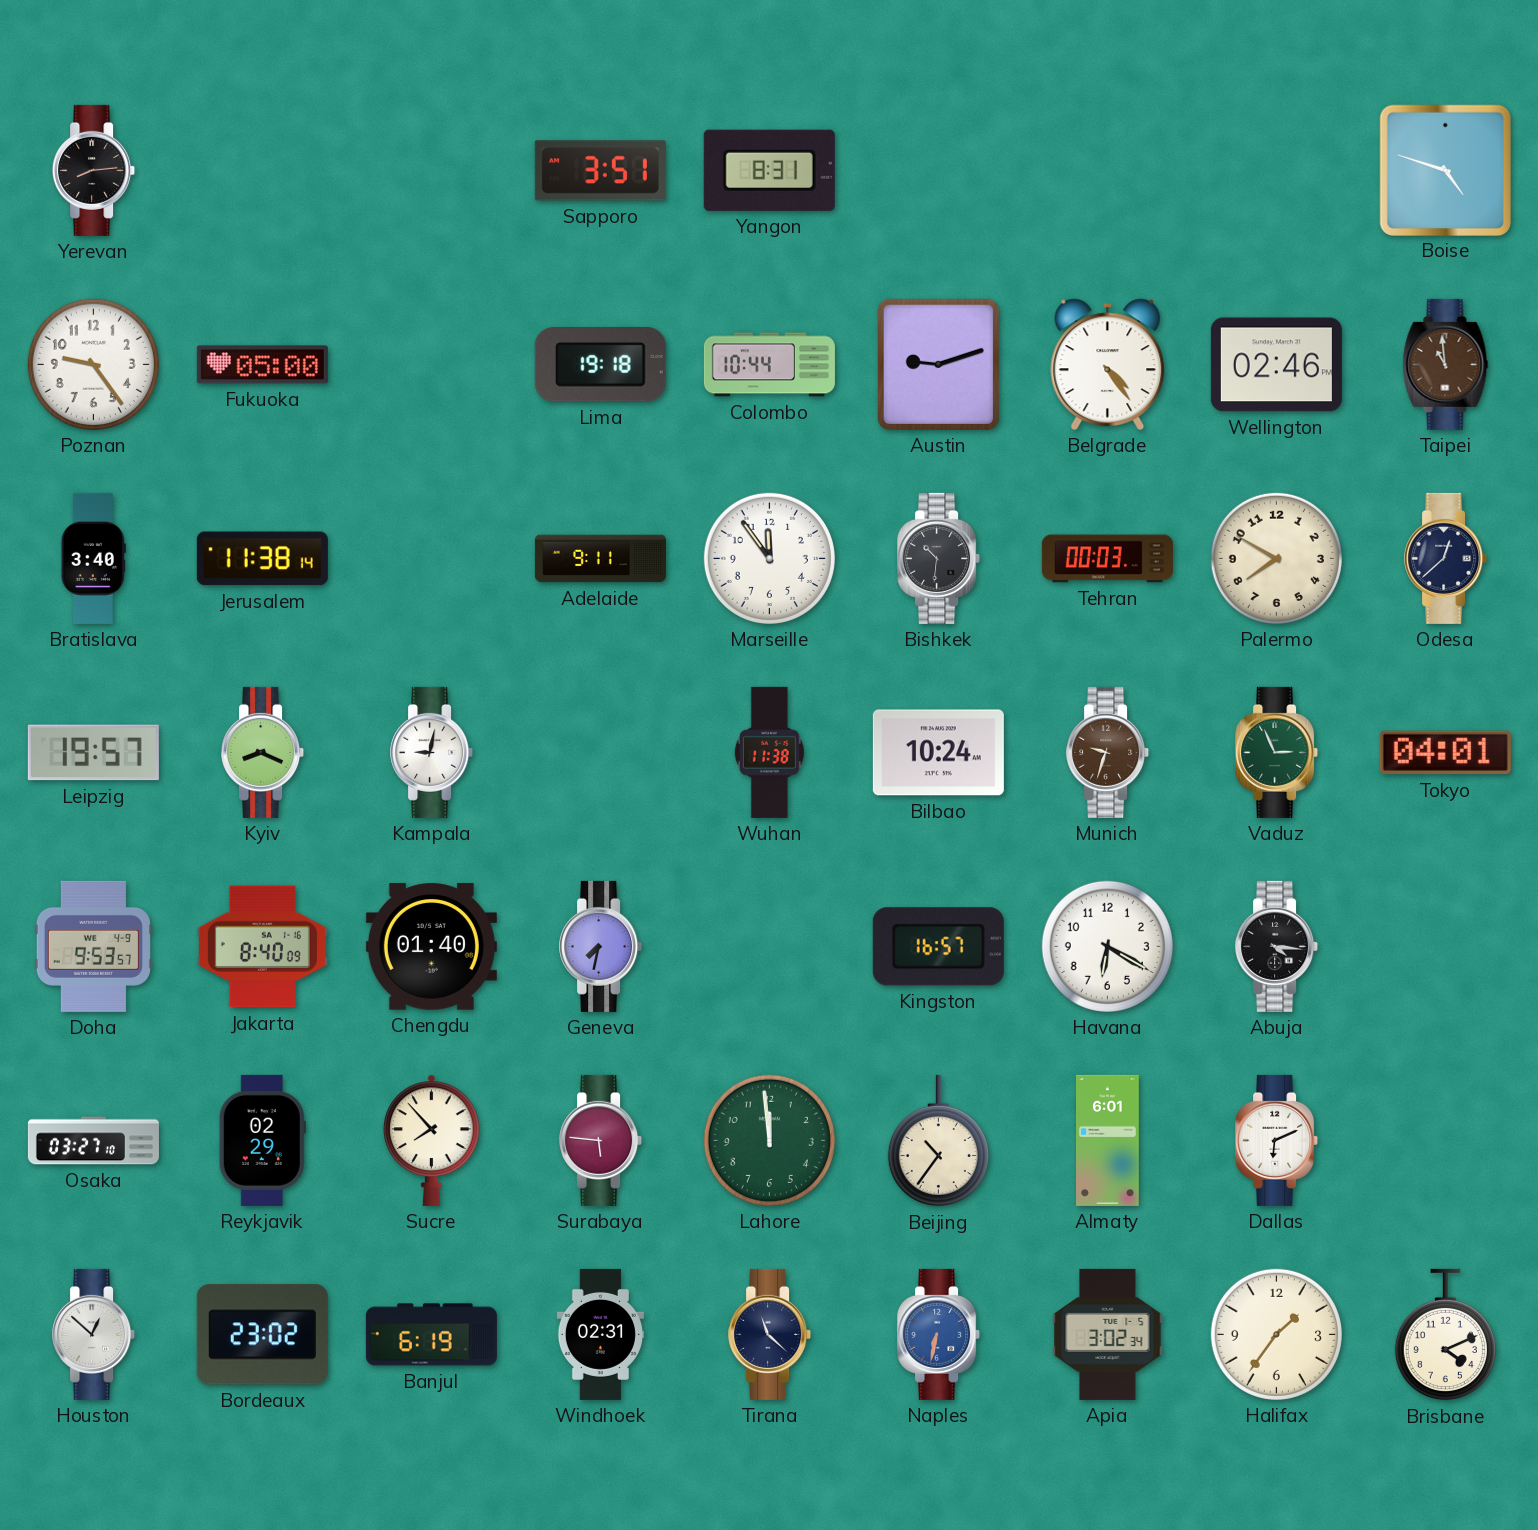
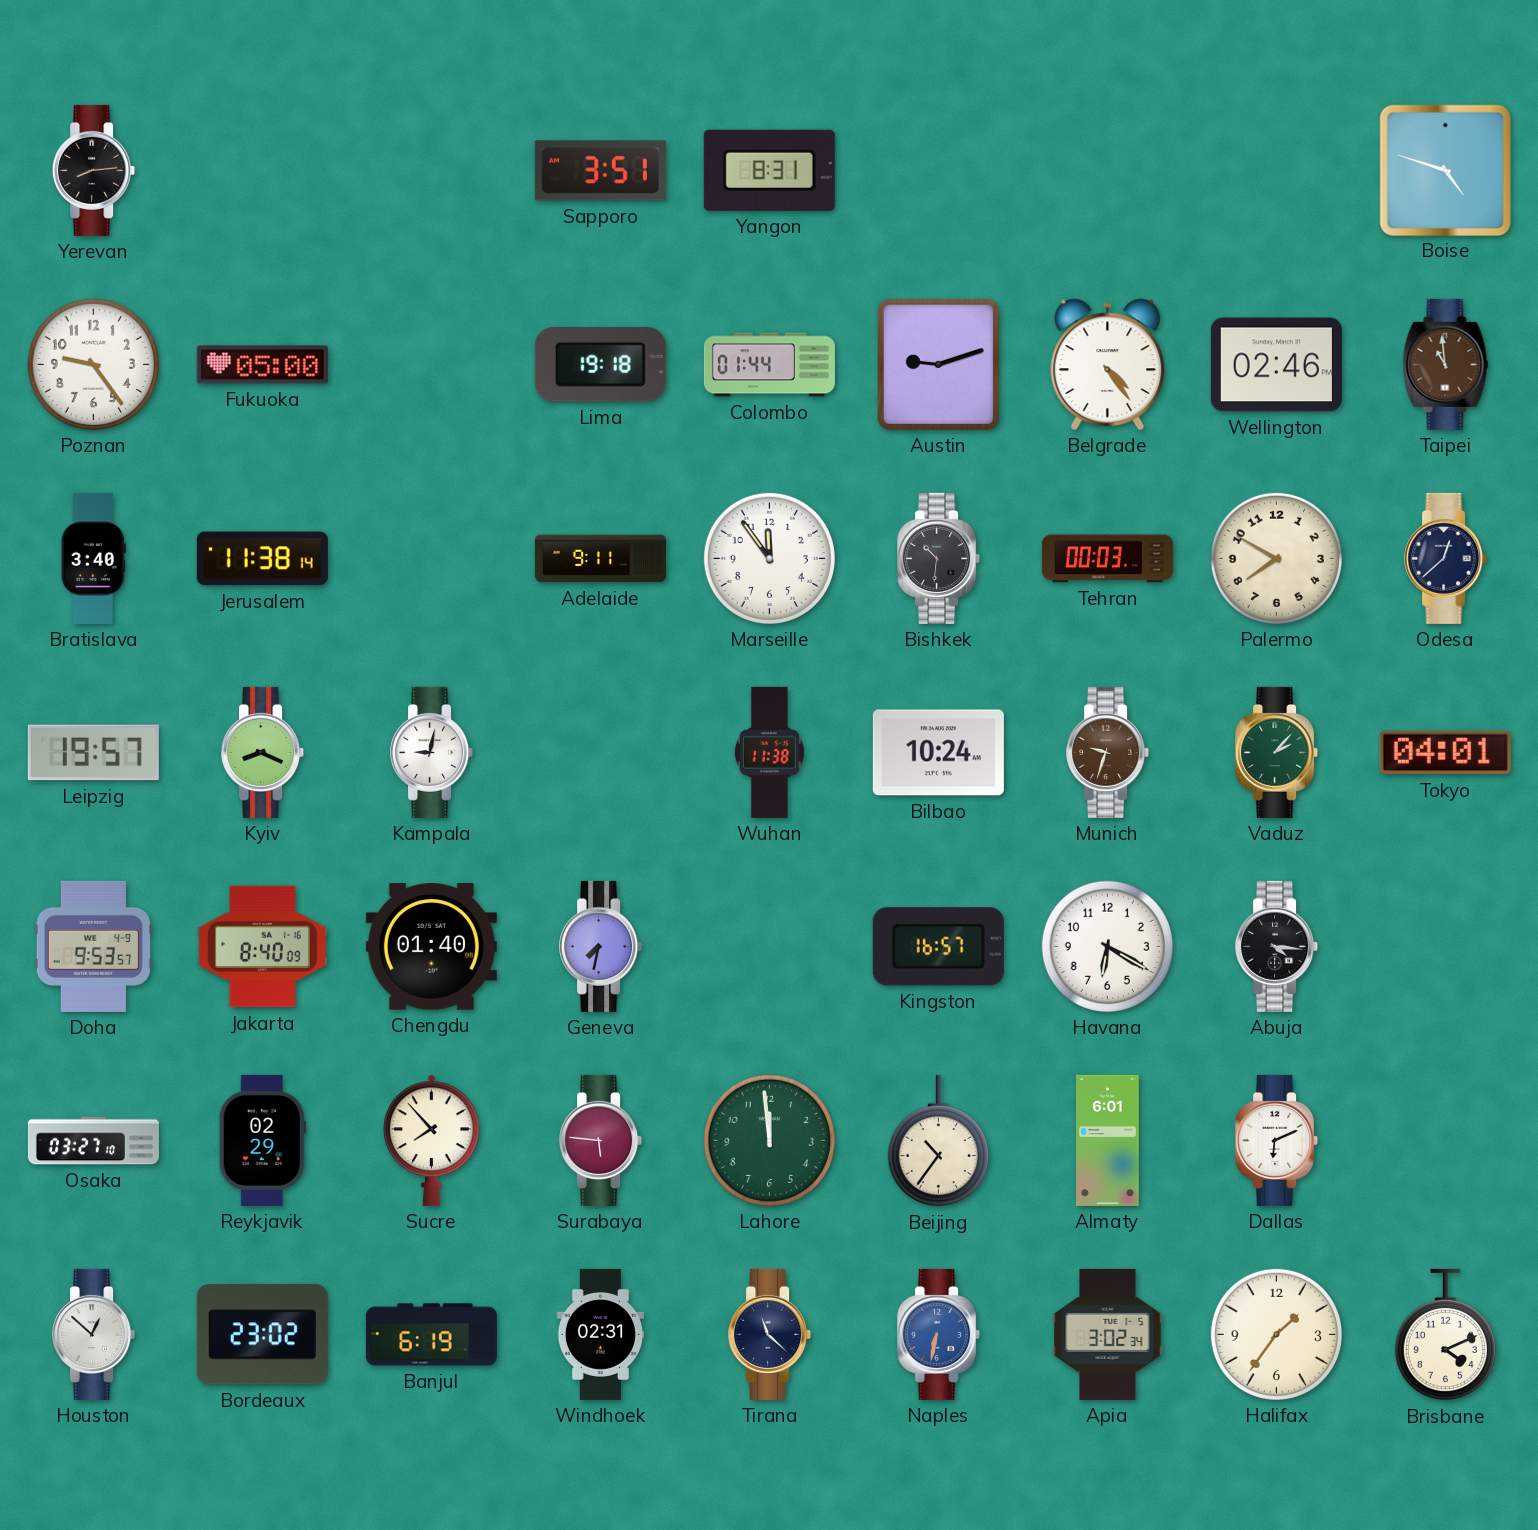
Colombo: 10:44 -> 01:44
Vaduz: 2:56 -> 2:07
